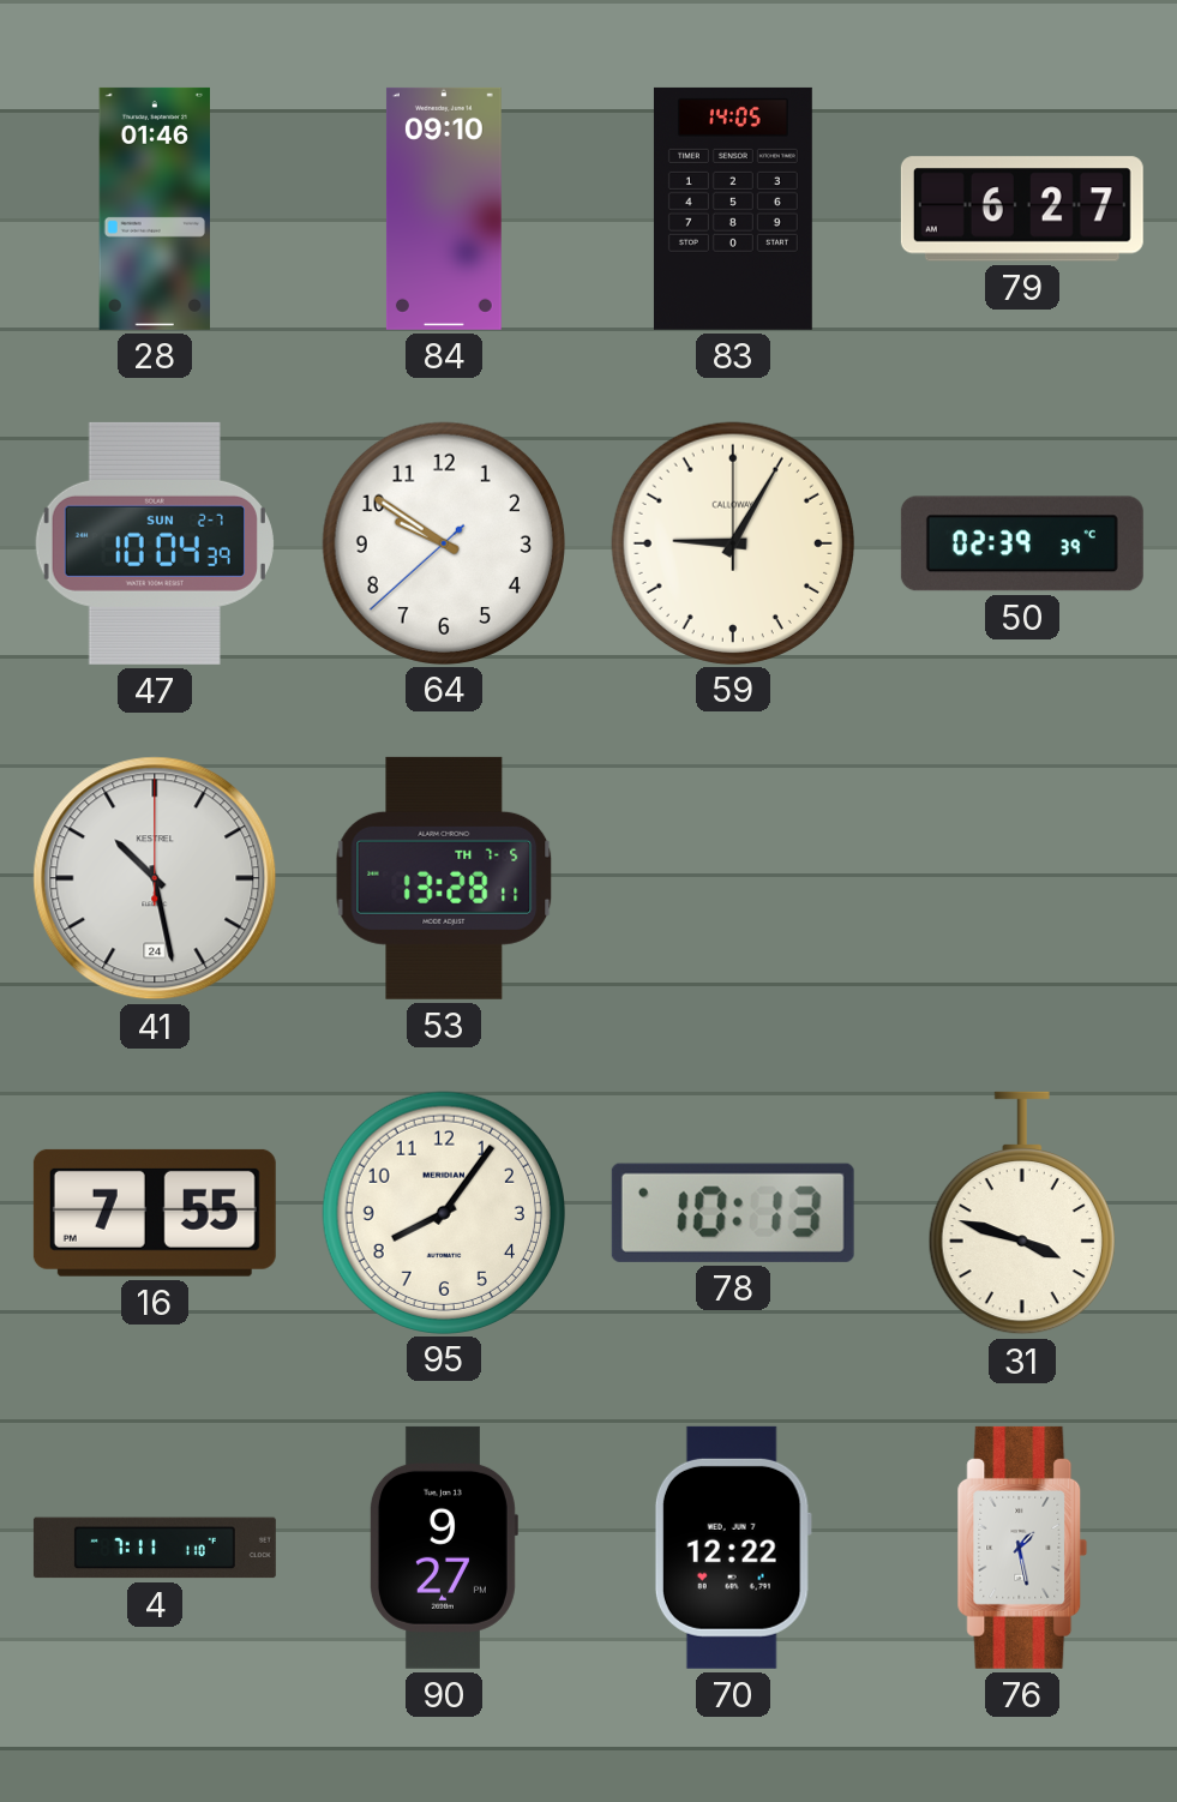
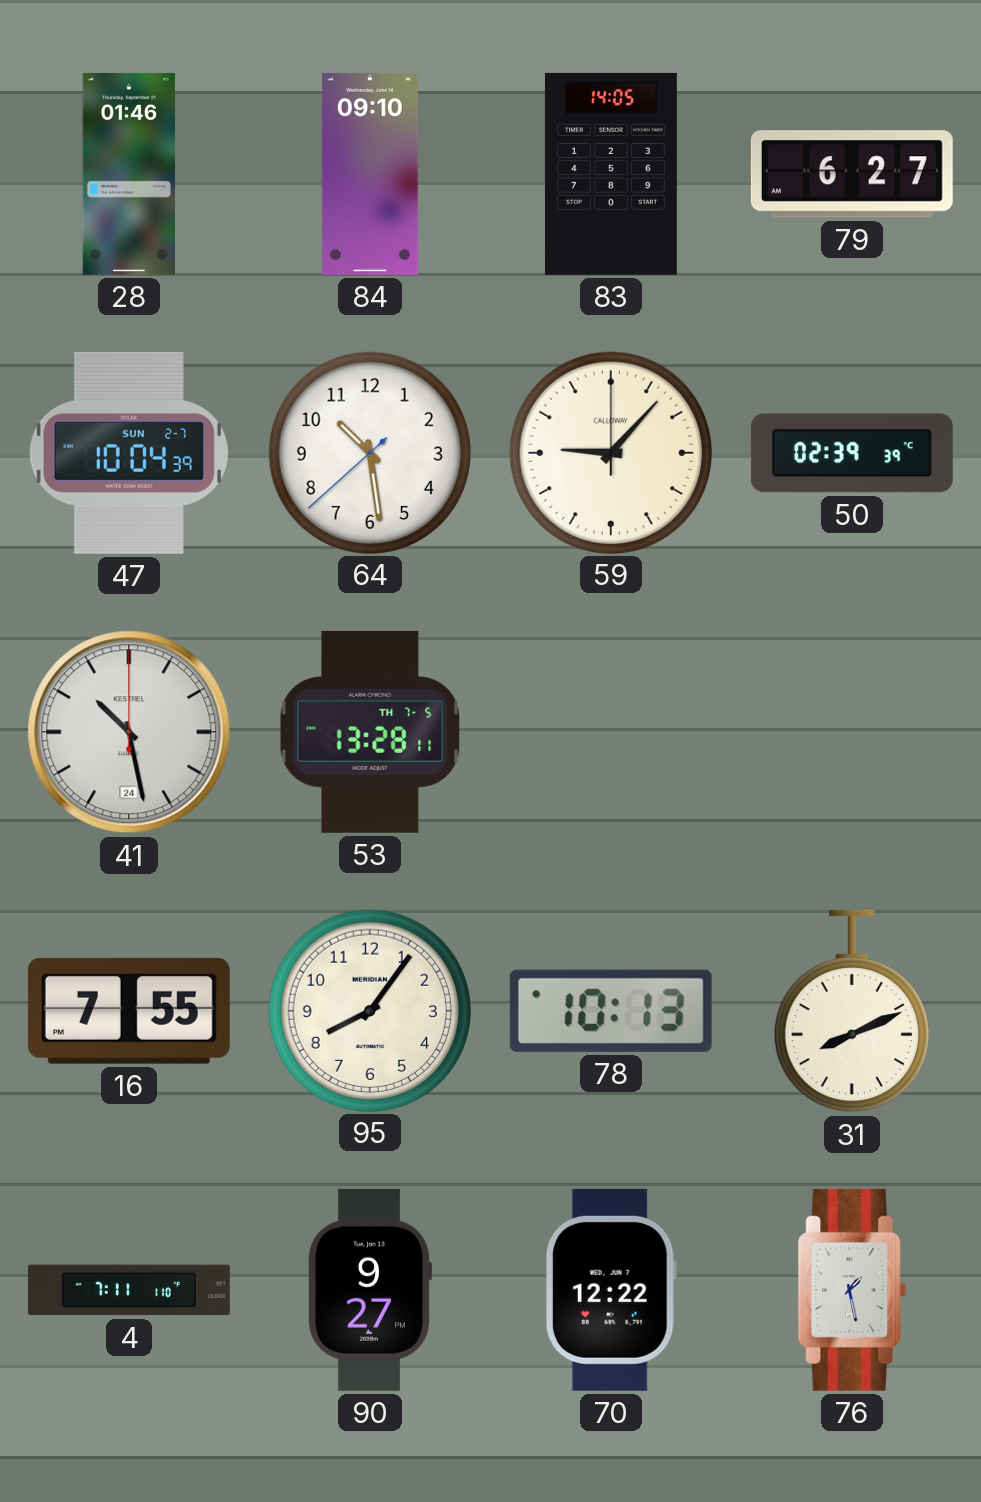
64: 9:50 -> 10:28
59: 9:05 -> 9:07
31: 3:48 -> 8:11
